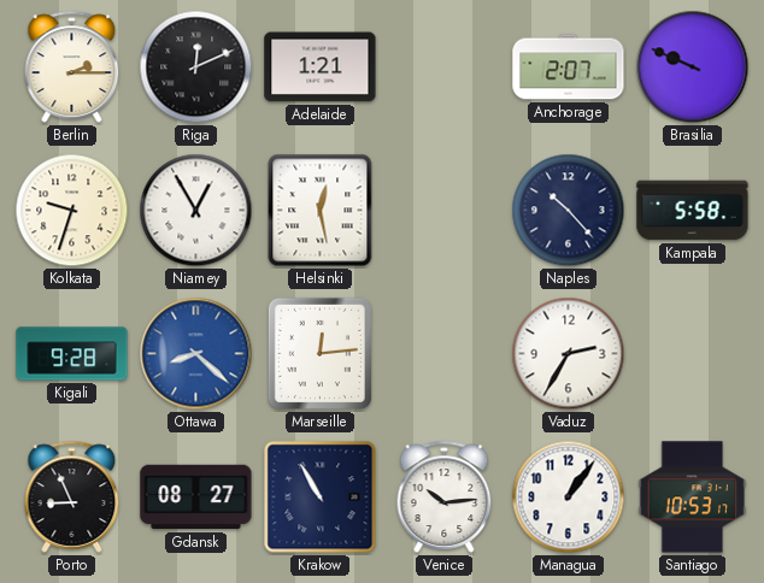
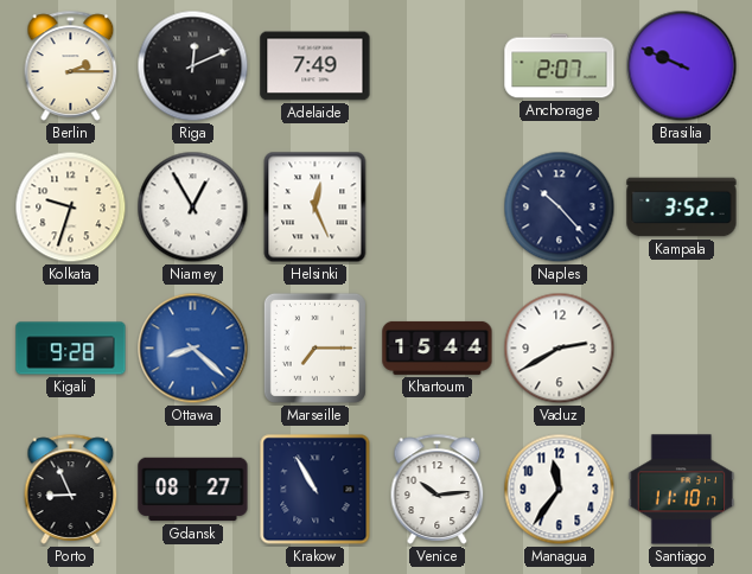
Adelaide: 1:21 -> 7:49
Helsinki: 12:28 -> 12:26
Kampala: 5:58 -> 3:52
Marseille: 12:14 -> 7:15
Khartoum: none -> 15:44
Vaduz: 2:35 -> 2:40
Managua: 1:06 -> 11:36
Santiago: 10:53 -> 11:10
